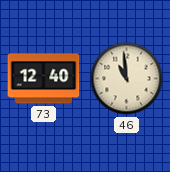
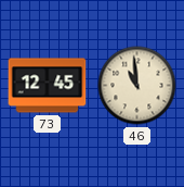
73: 12:40 -> 12:45
